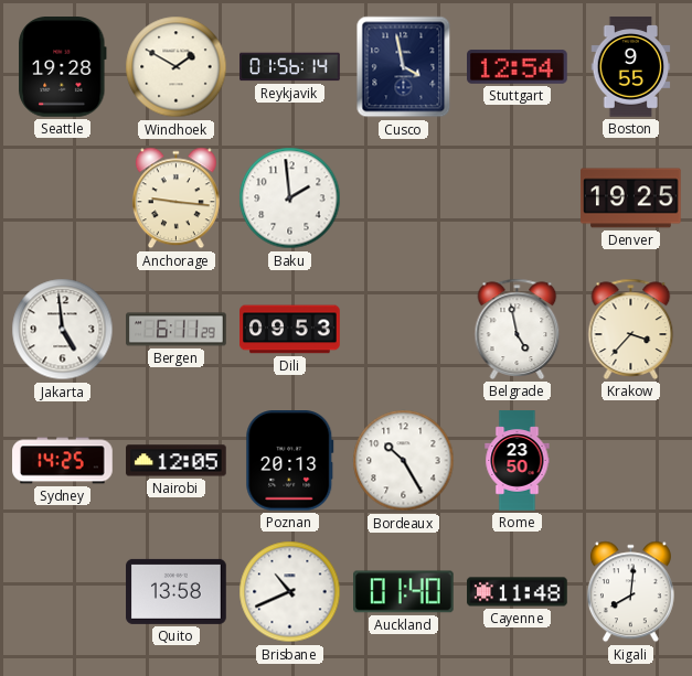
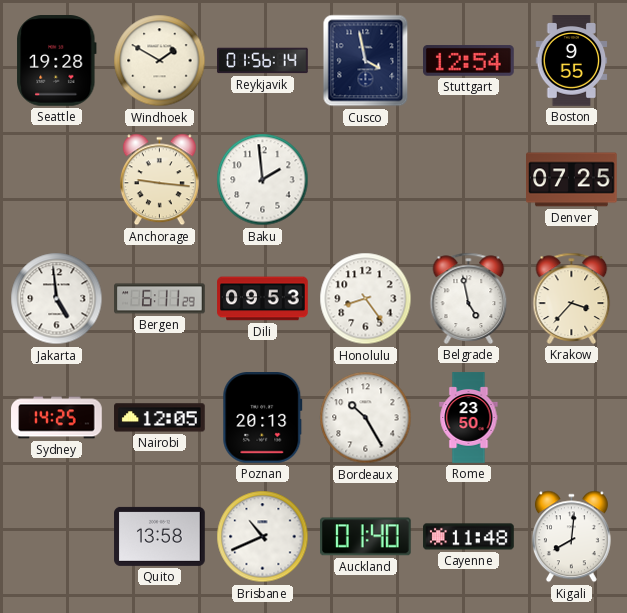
Denver: 19:25 -> 07:25
Honolulu: none -> 8:24
